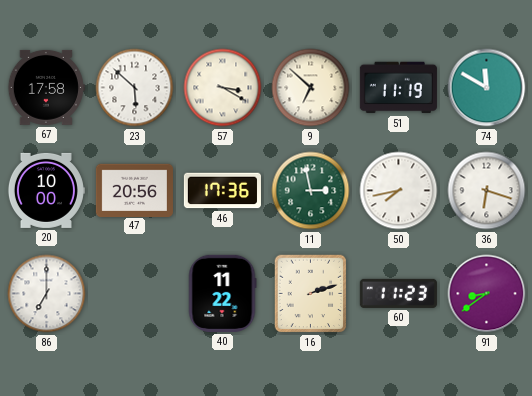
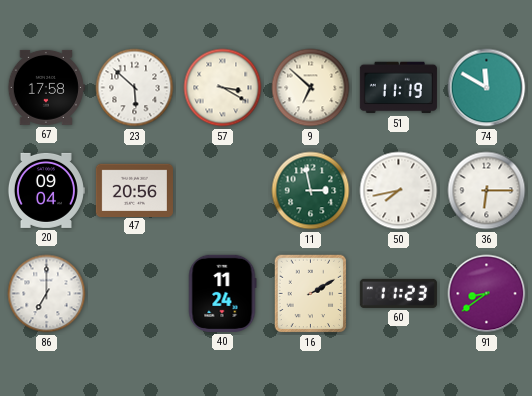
20: 10:00 -> 09:04
46: 17:36 -> none
36: 6:18 -> 6:15
40: 11:22 -> 11:24
16: 2:12 -> 2:10
